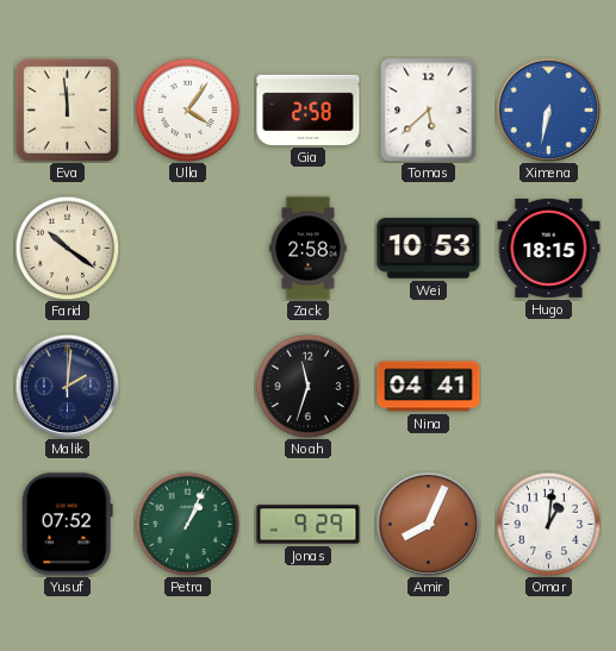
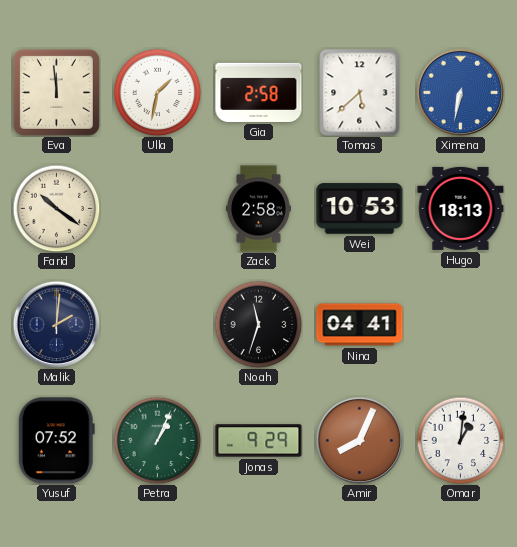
Ulla: 4:06 -> 1:32
Hugo: 18:15 -> 18:13
